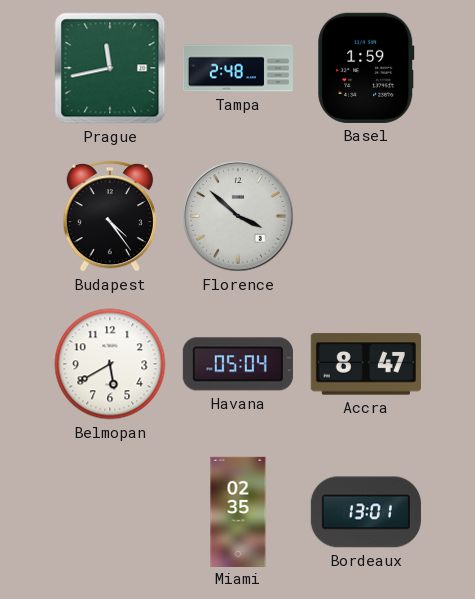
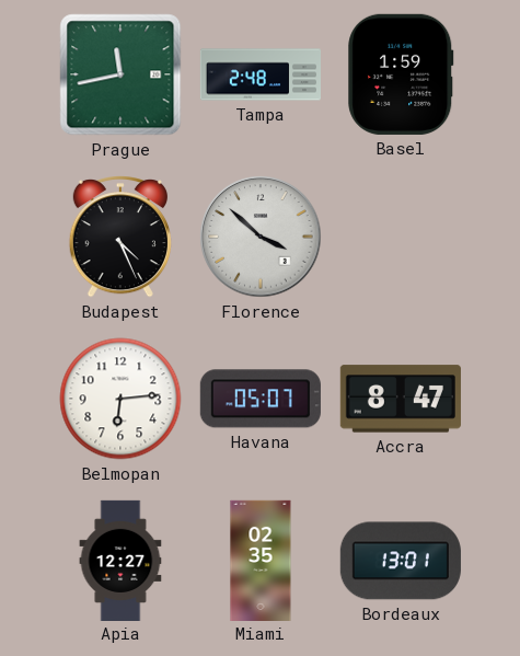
Budapest: 4:24 -> 4:26
Belmopan: 5:40 -> 6:14
Havana: 05:04 -> 05:07
Apia: none -> 12:27
